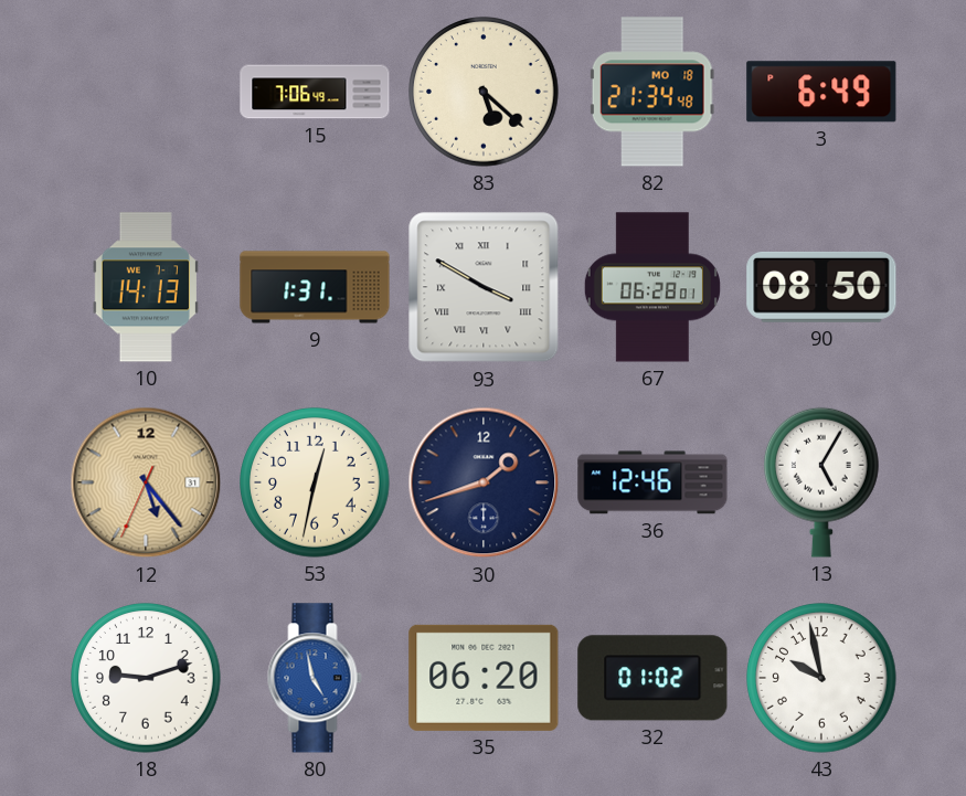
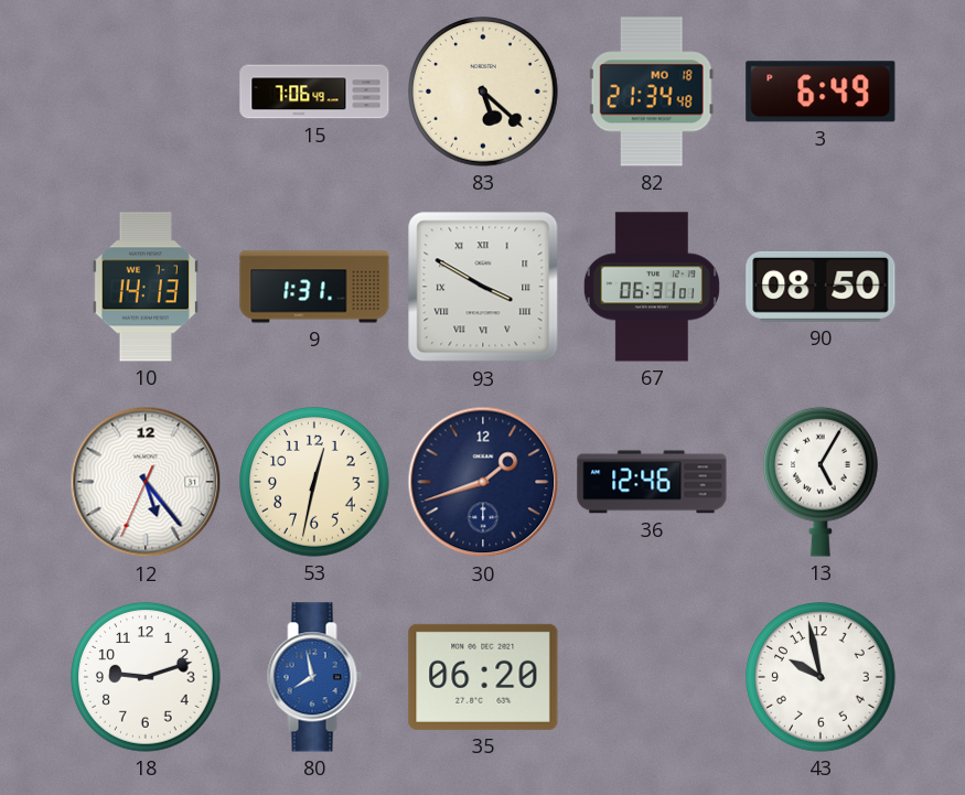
67: 06:28 -> 06:31
12 dial: champagne -> white
80: 4:58 -> 7:58
32: 01:02 -> none
